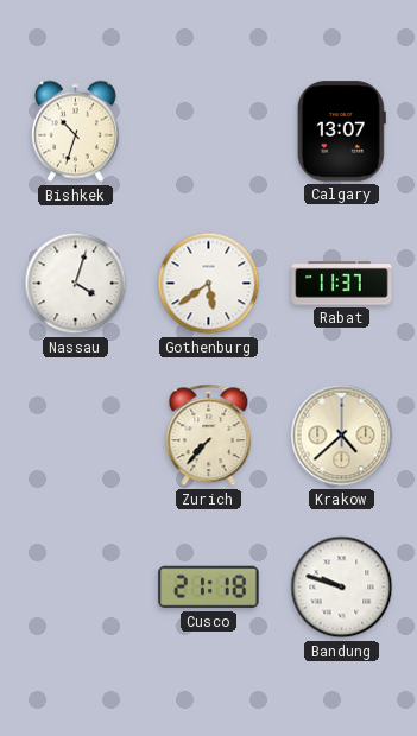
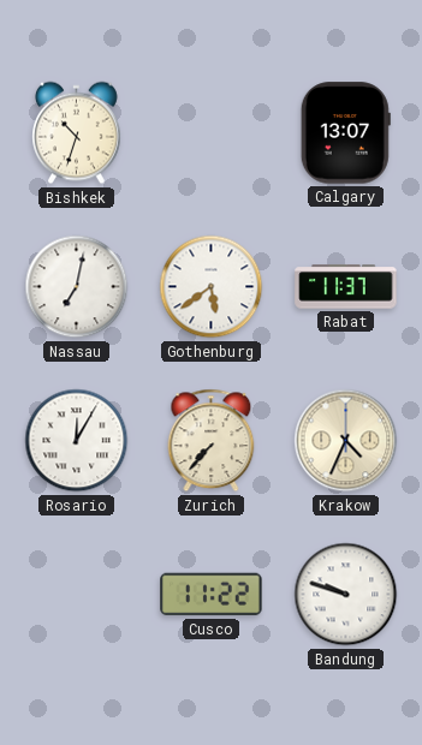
Nassau: 4:03 -> 7:02
Rosario: none -> 12:05
Krakow: 4:38 -> 4:34
Cusco: 21:18 -> 11:22
